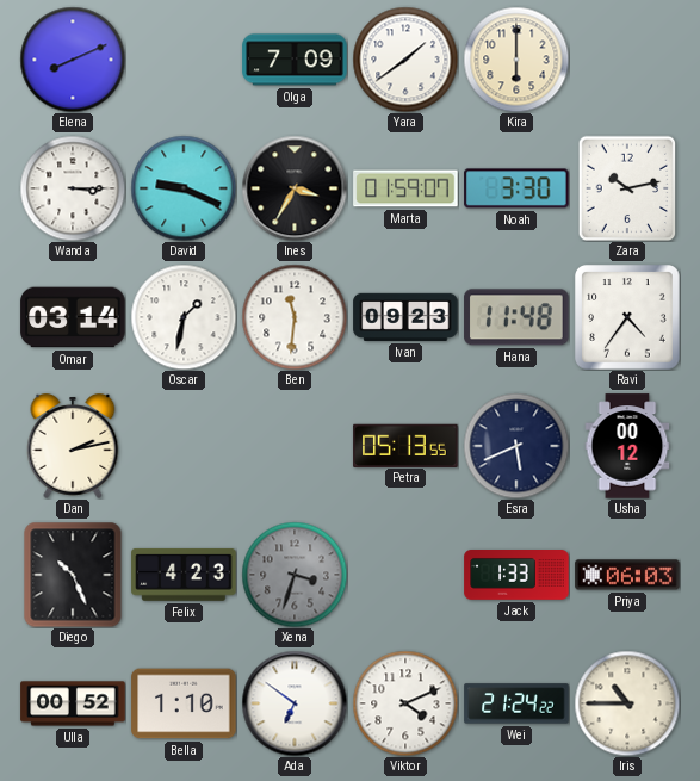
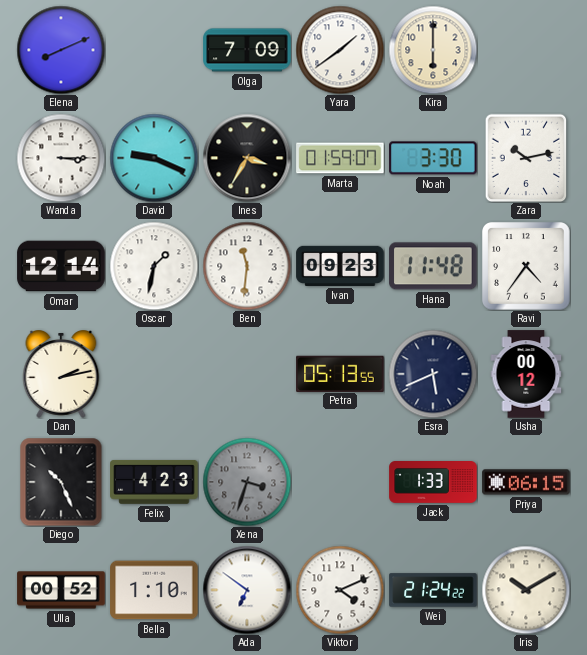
Omar: 03:14 -> 12:14
Priya: 06:03 -> 06:15
Iris: 10:45 -> 10:10
